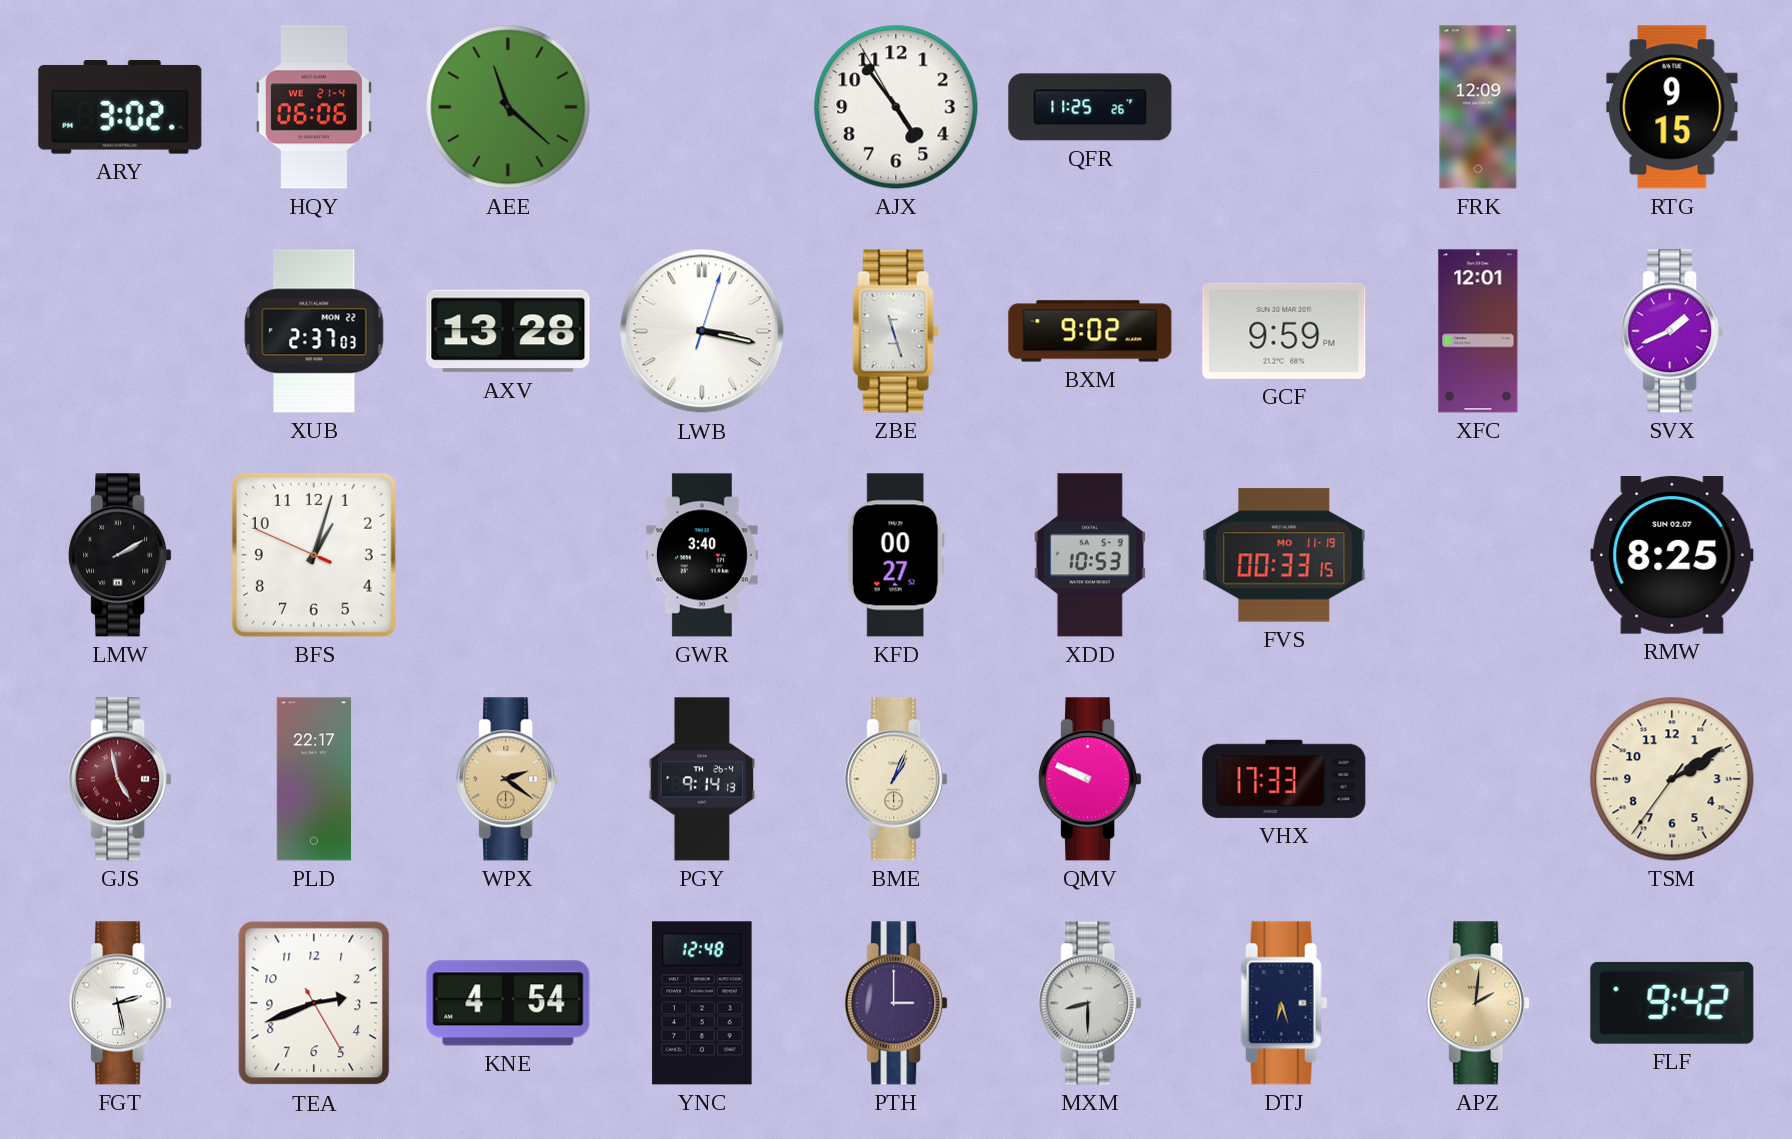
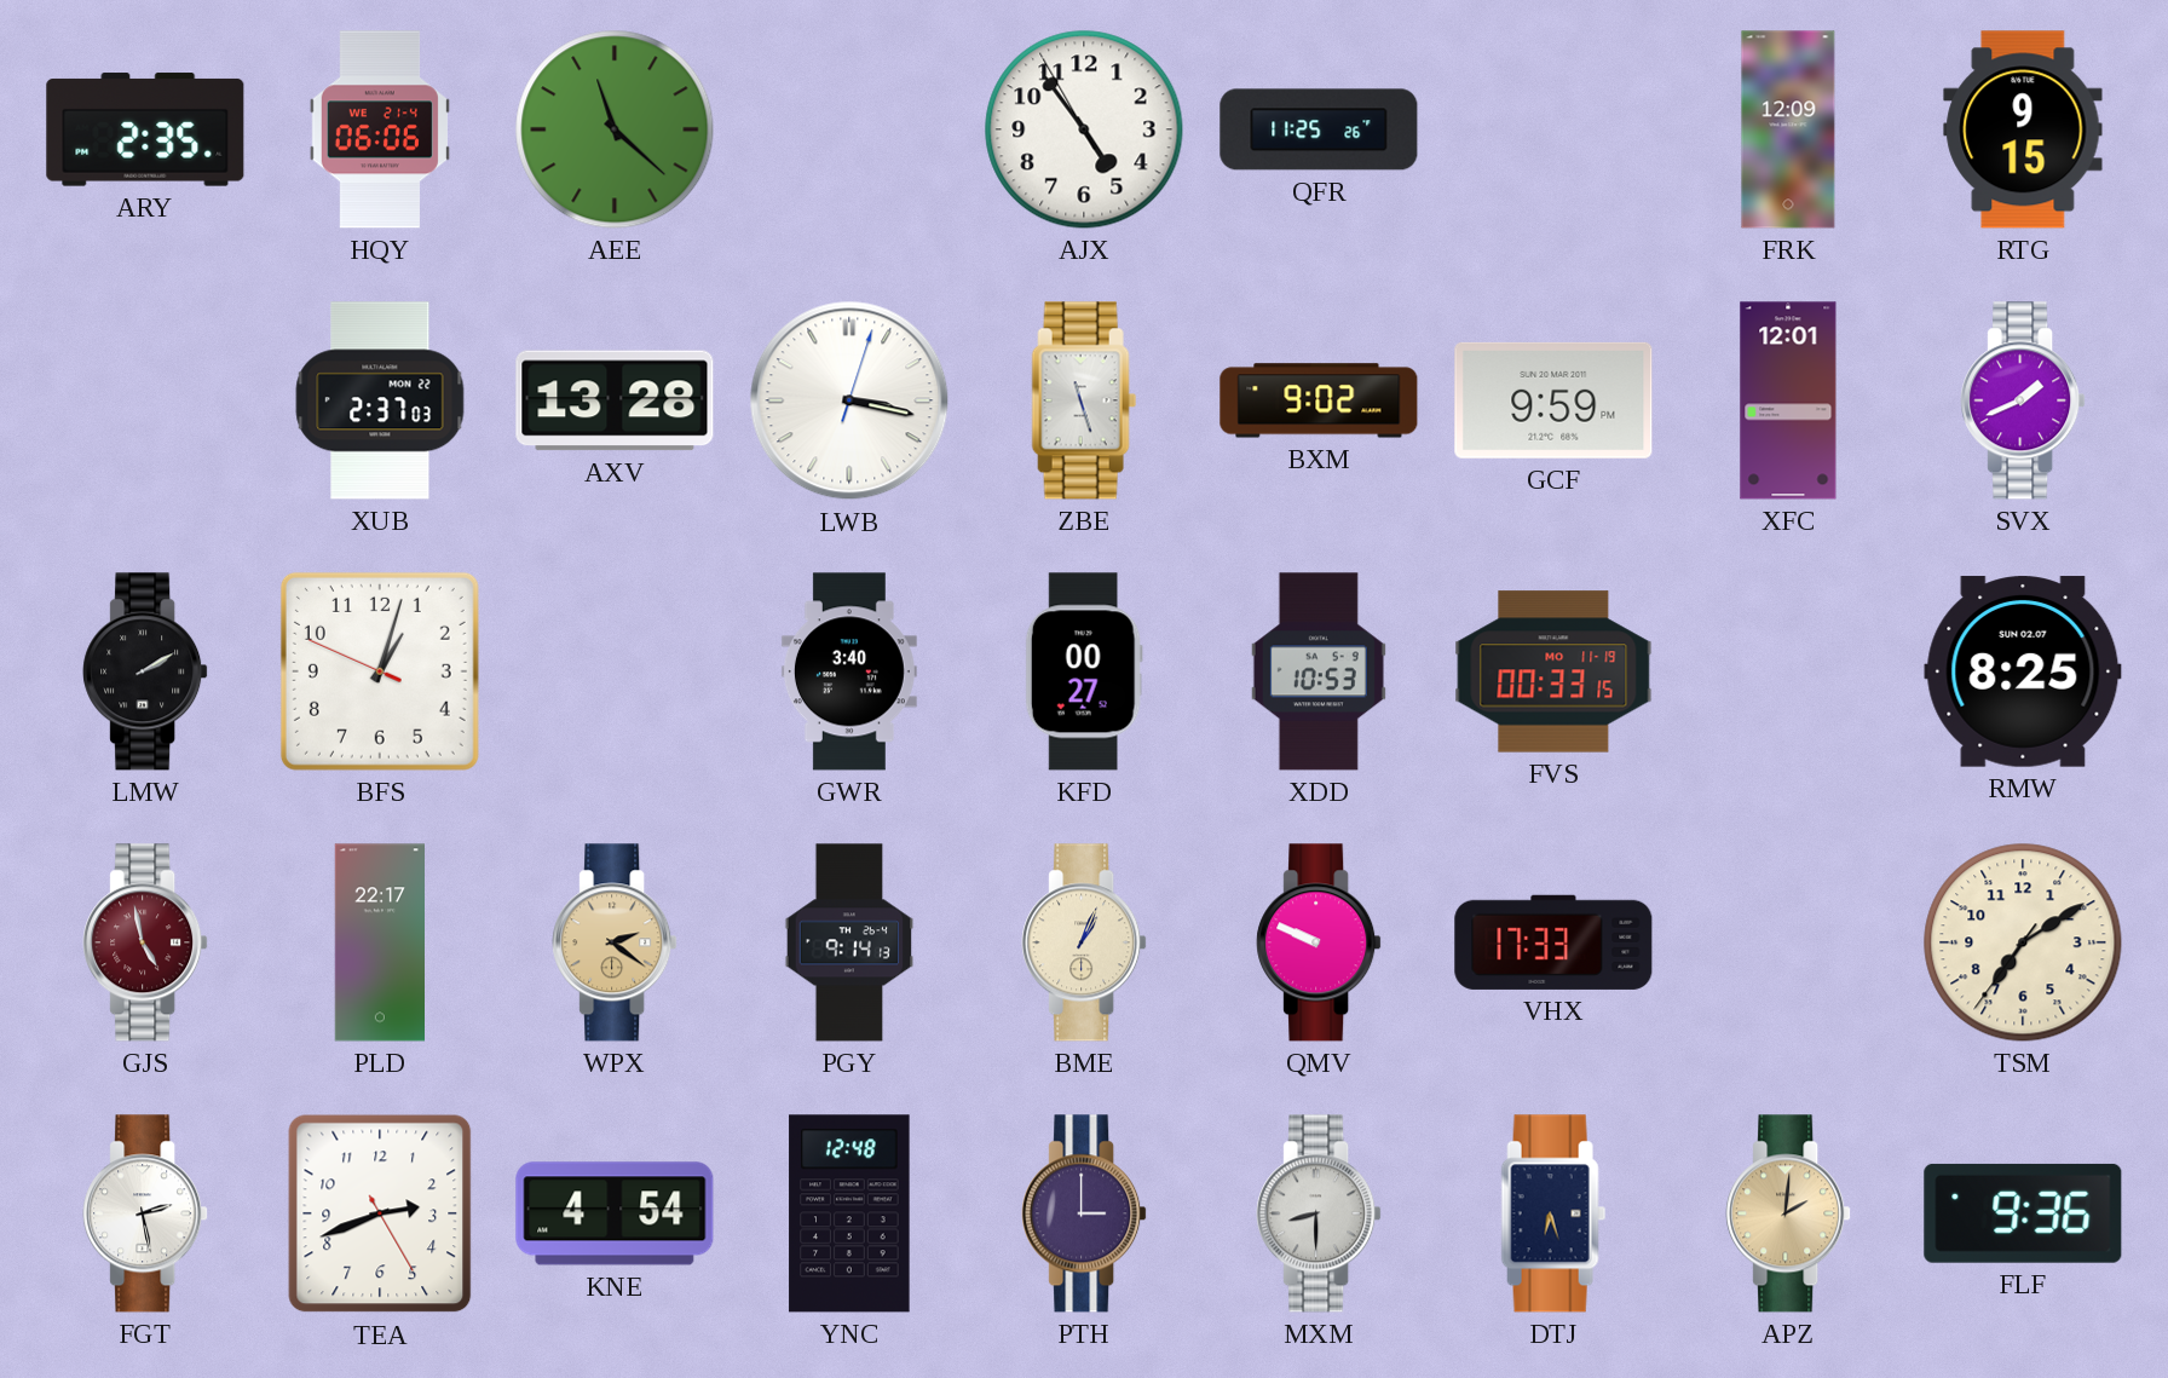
ARY: 3:02 -> 2:35
TSM: 2:09 -> 7:09
FLF: 9:42 -> 9:36
